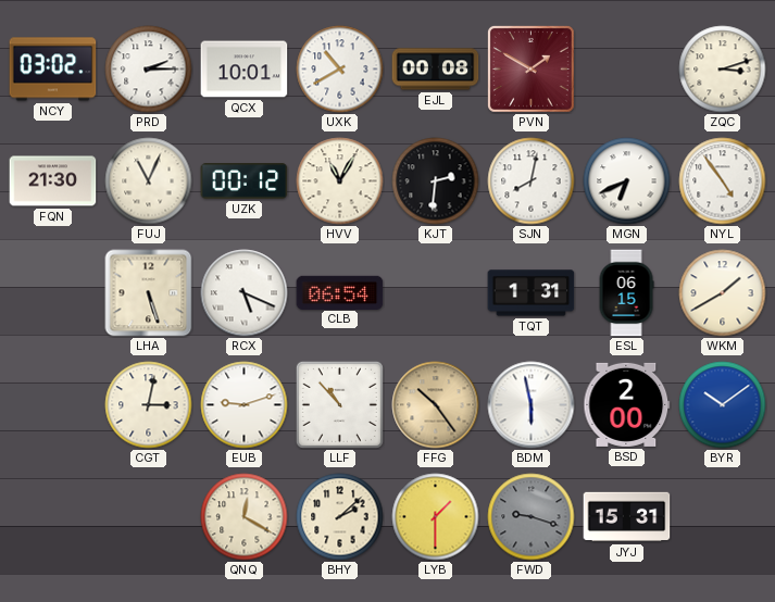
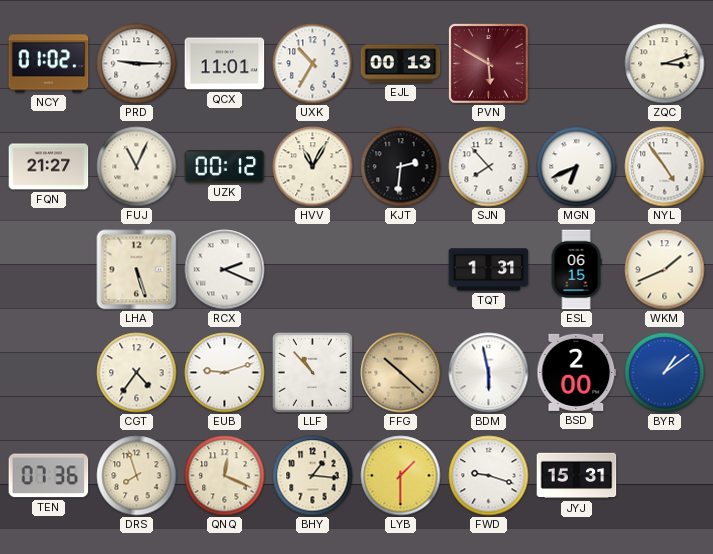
NCY: 03:02 -> 01:02
PRD: 2:15 -> 9:15
QCX: 10:01 -> 11:01
UXK: 10:40 -> 10:35
EJL: 00:08 -> 00:13
PVN: 1:50 -> 5:50
FQN: 21:30 -> 21:27
SJN: 8:02 -> 7:53
RCX: 5:19 -> 2:19
CLB: 06:54 -> none
WKM: 1:40 -> 1:41
CGT: 3:02 -> 4:36
FFG: 10:24 -> 10:22
BYR: 10:09 -> 1:09
TEN: none -> 07:36
DRS: none -> 7:57
QNQ: 12:20 -> 12:19
BHY: 2:08 -> 1:16
FWD dial: grey -> white
